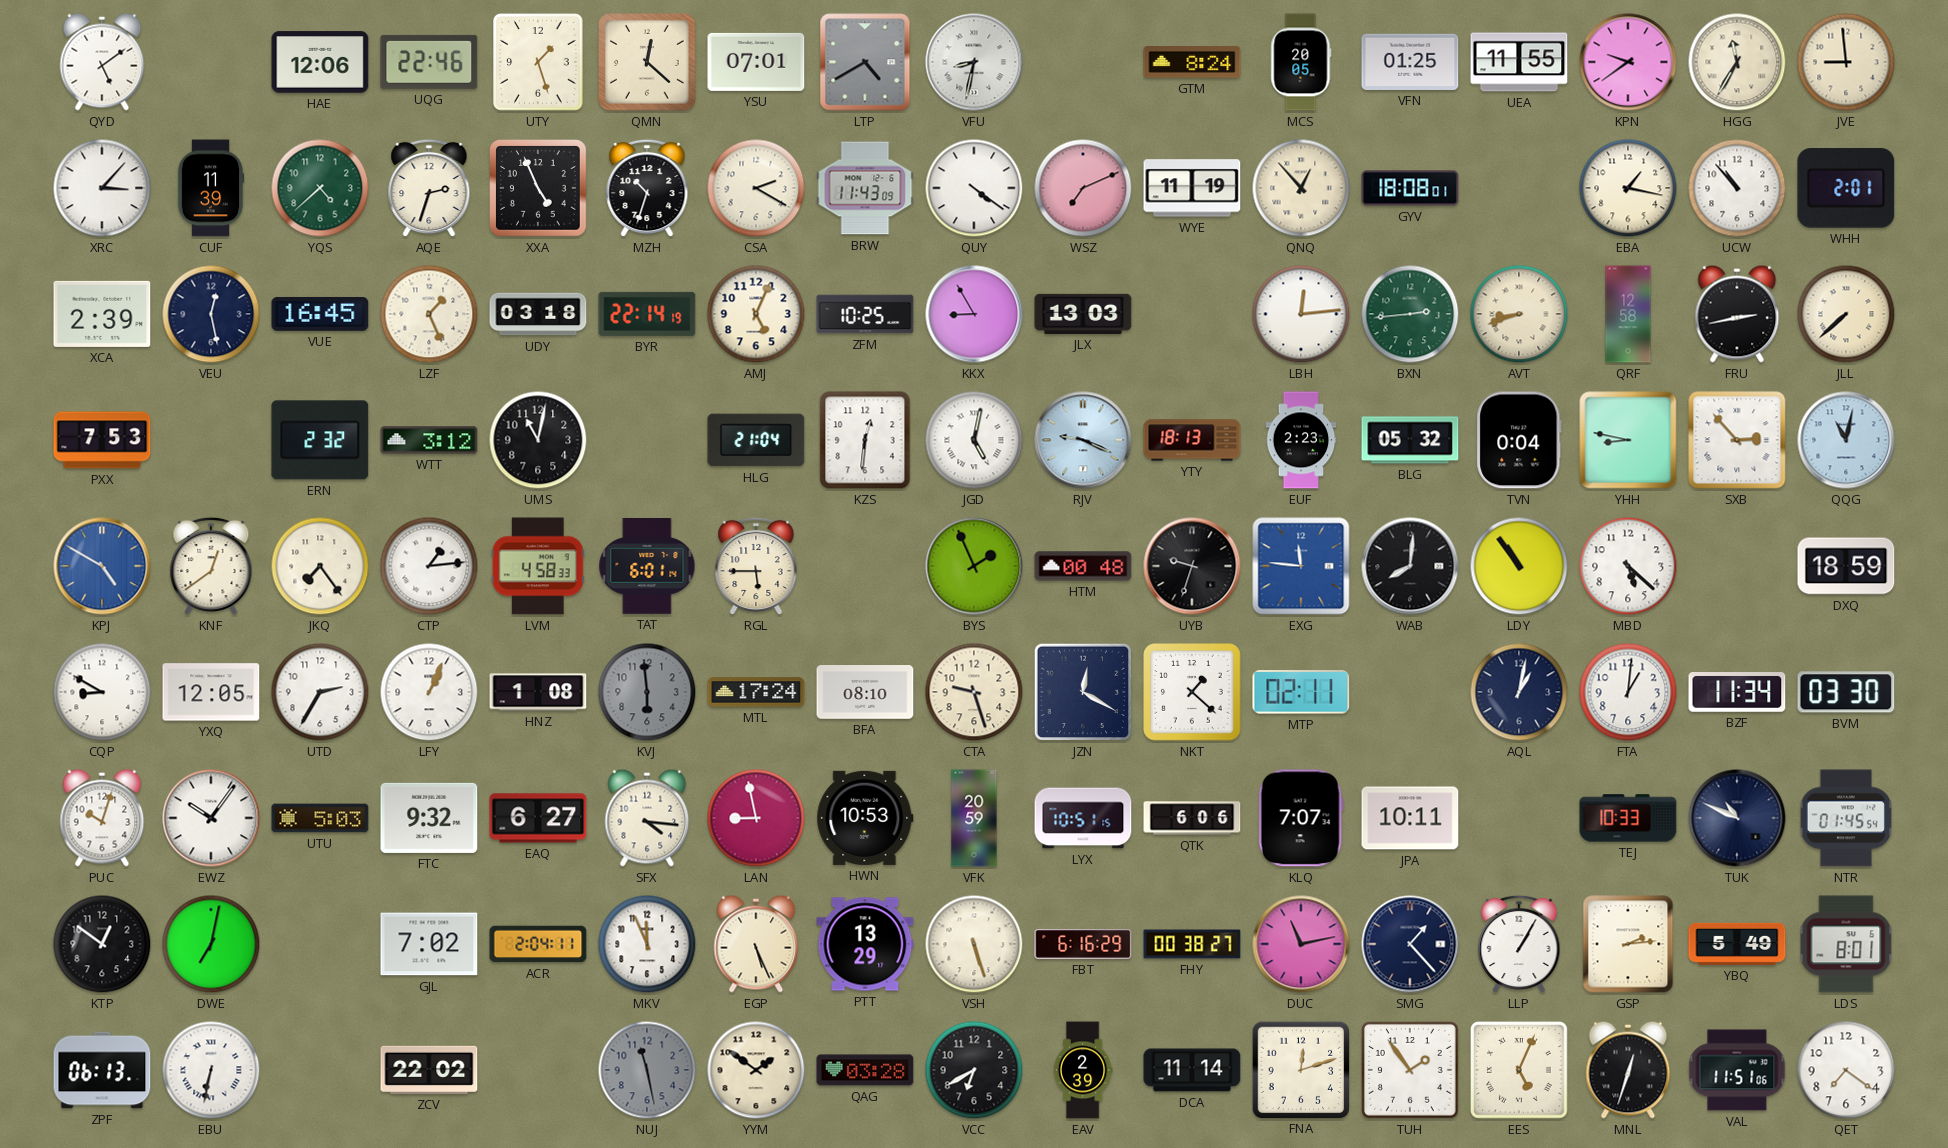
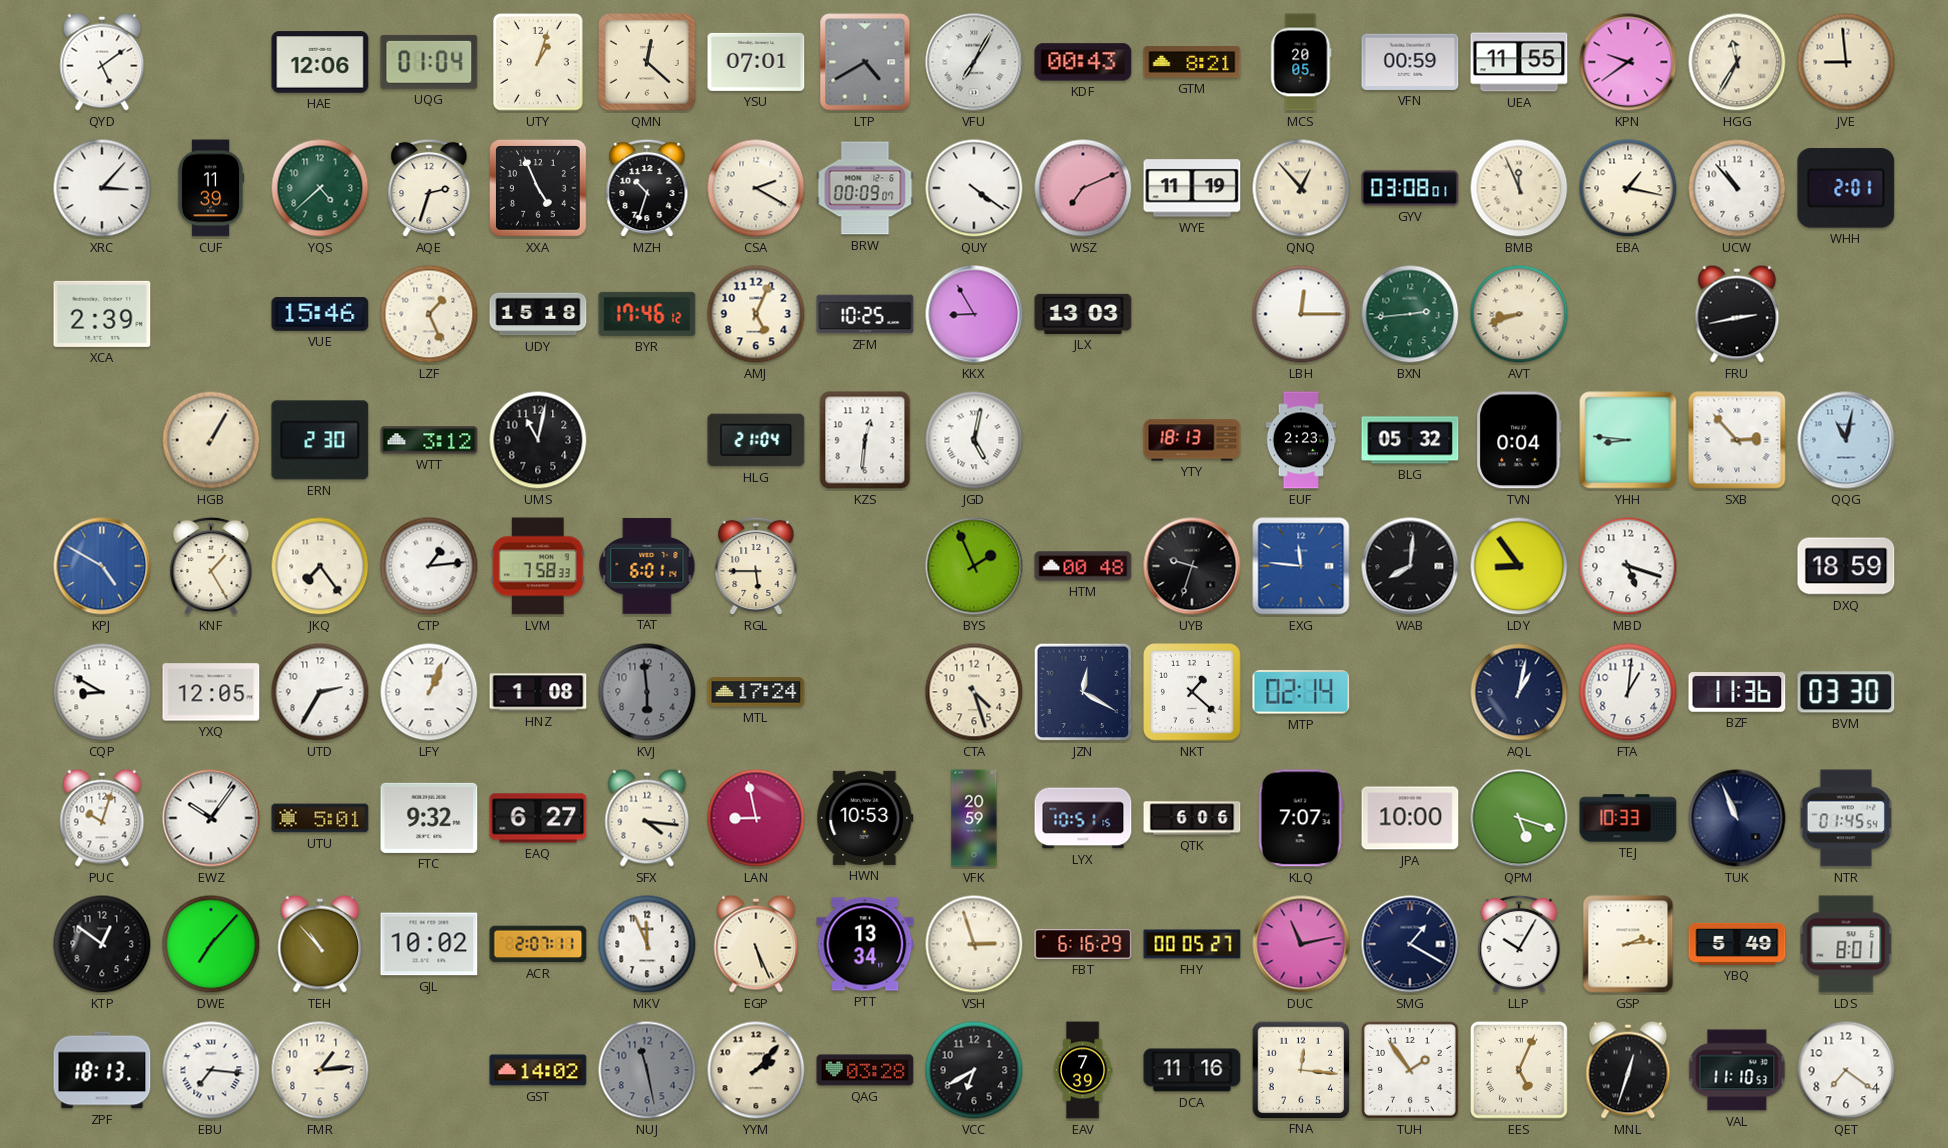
UQG: 22:46 -> 01:04
UTY: 1:27 -> 1:03
VFU: 8:32 -> 7:05
KDF: none -> 00:43
GTM: 8:24 -> 8:21
VFN: 01:25 -> 00:59
BRW: 11:43 -> 00:09
GYV: 18:08 -> 03:08
BMB: none -> 11:56
VEU: 12:28 -> none
VUE: 16:45 -> 15:46
UDY: 03:18 -> 15:18
BYR: 22:14 -> 17:46
LBH: 12:14 -> 12:15
QRF: 12:58 -> none
JLL: 7:38 -> none
PXX: 7:53 -> none
HGB: none -> 1:05
ERN: 2:32 -> 2:30
RJV: 9:19 -> none
YHH: 8:47 -> 8:46
KNF: 12:39 -> 1:25
LVM: 4:58 -> 7:58
LDY: 10:54 -> 8:54
MBD: 5:22 -> 5:18
BFA: 08:10 -> none
CTA: 9:27 -> 4:27
MTP: 02:11 -> 02:14
BZF: 11:34 -> 11:36
UTU: 5:03 -> 5:01
JPA: 10:11 -> 10:00
QPM: none -> 5:18
TUK: 10:49 -> 10:56
DWE: 7:02 -> 7:07
TEH: none -> 10:53
GJL: 7:02 -> 10:02
ACR: 2:04 -> 2:07
PTT: 13:29 -> 13:34
VSH: 5:27 -> 2:57
FHY: 00:38 -> 00:05
SMG: 1:23 -> 1:20
LLP: 1:05 -> 10:05
ZPF: 06:13 -> 18:13
EBU: 6:32 -> 7:16
FMR: none -> 1:14
ZCV: 22:02 -> none
GST: none -> 14:02
YYM: 1:51 -> 2:07
EAV: 2:39 -> 7:39
DCA: 11:14 -> 11:16
FNA: 12:12 -> 12:16
VAL: 11:51 -> 11:10
